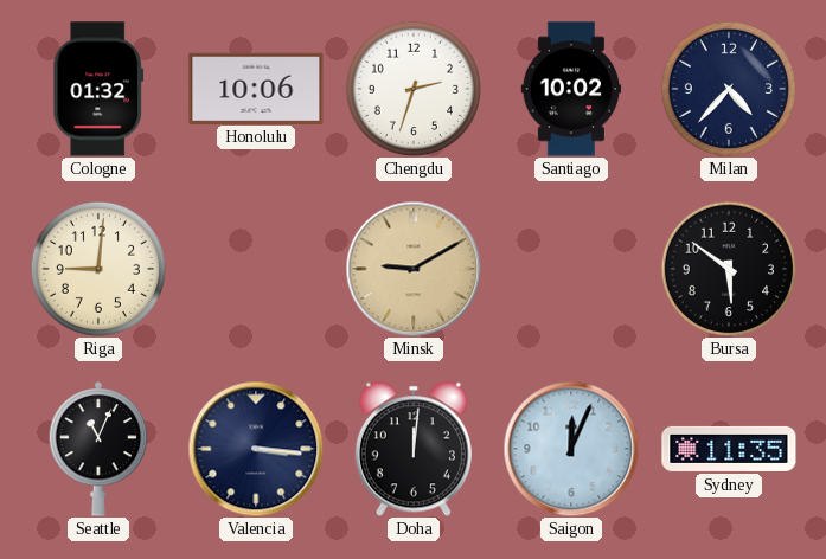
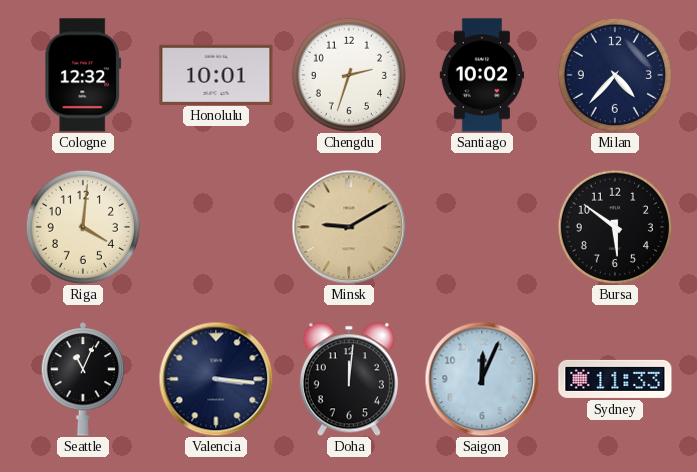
Cologne: 01:32 -> 12:32
Honolulu: 10:06 -> 10:01
Riga: 9:01 -> 4:01
Sydney: 11:35 -> 11:33
